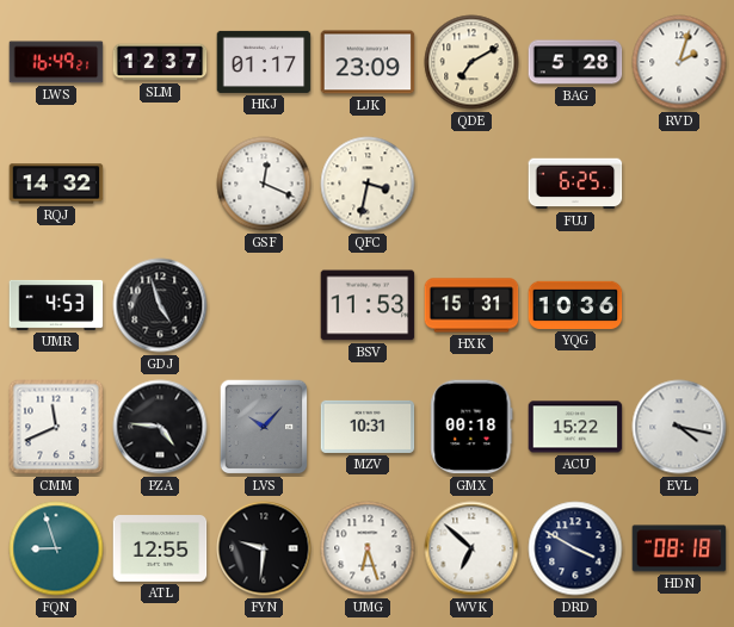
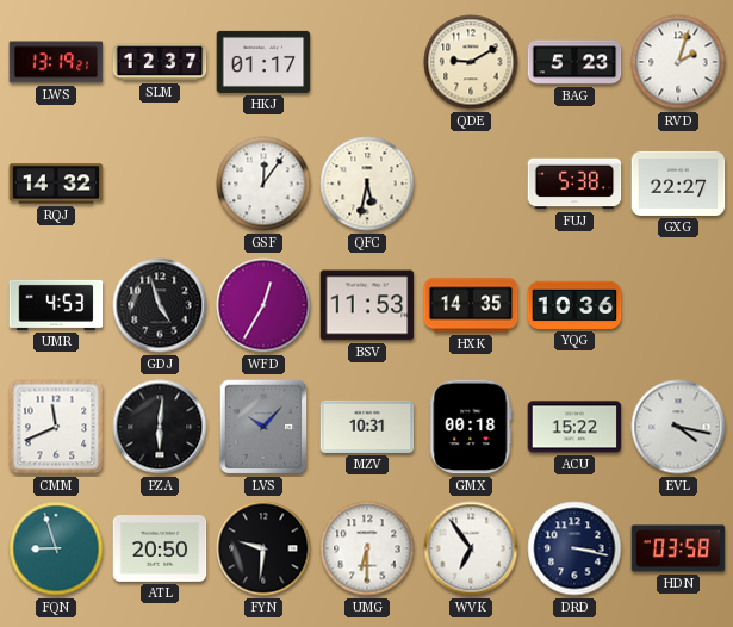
LWS: 16:49 -> 13:19
LJK: 23:09 -> none
QDE: 7:10 -> 9:10
BAG: 5:28 -> 5:23
GSF: 12:19 -> 12:06
QFC: 3:32 -> 5:32
FUJ: 6:25 -> 5:38
GXG: none -> 22:27
WFD: none -> 12:35
HXK: 15:31 -> 14:35
PZA: 4:46 -> 6:01
ATL: 12:55 -> 20:50
UMG: 6:27 -> 6:30
WVK: 6:52 -> 6:54
DRD: 3:50 -> 3:17
HDN: 08:18 -> 03:58
